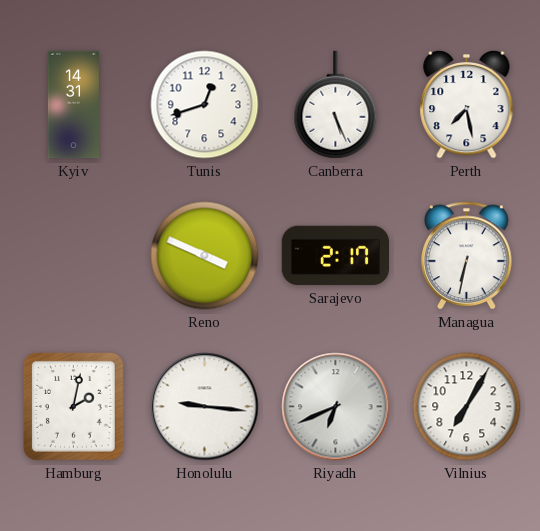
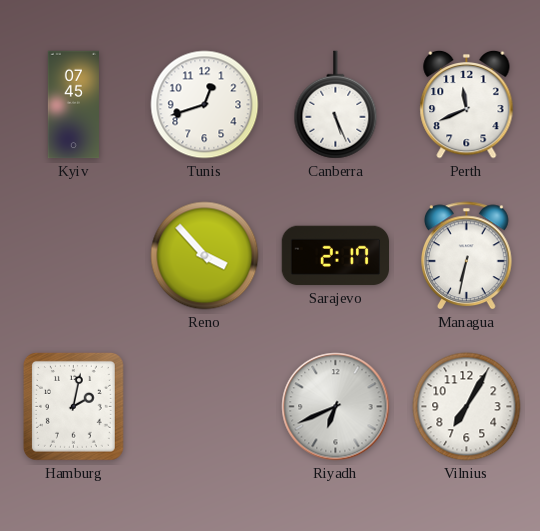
Kyiv: 14:31 -> 07:45
Perth: 7:28 -> 11:41
Reno: 3:49 -> 3:53
Honolulu: 9:16 -> none
